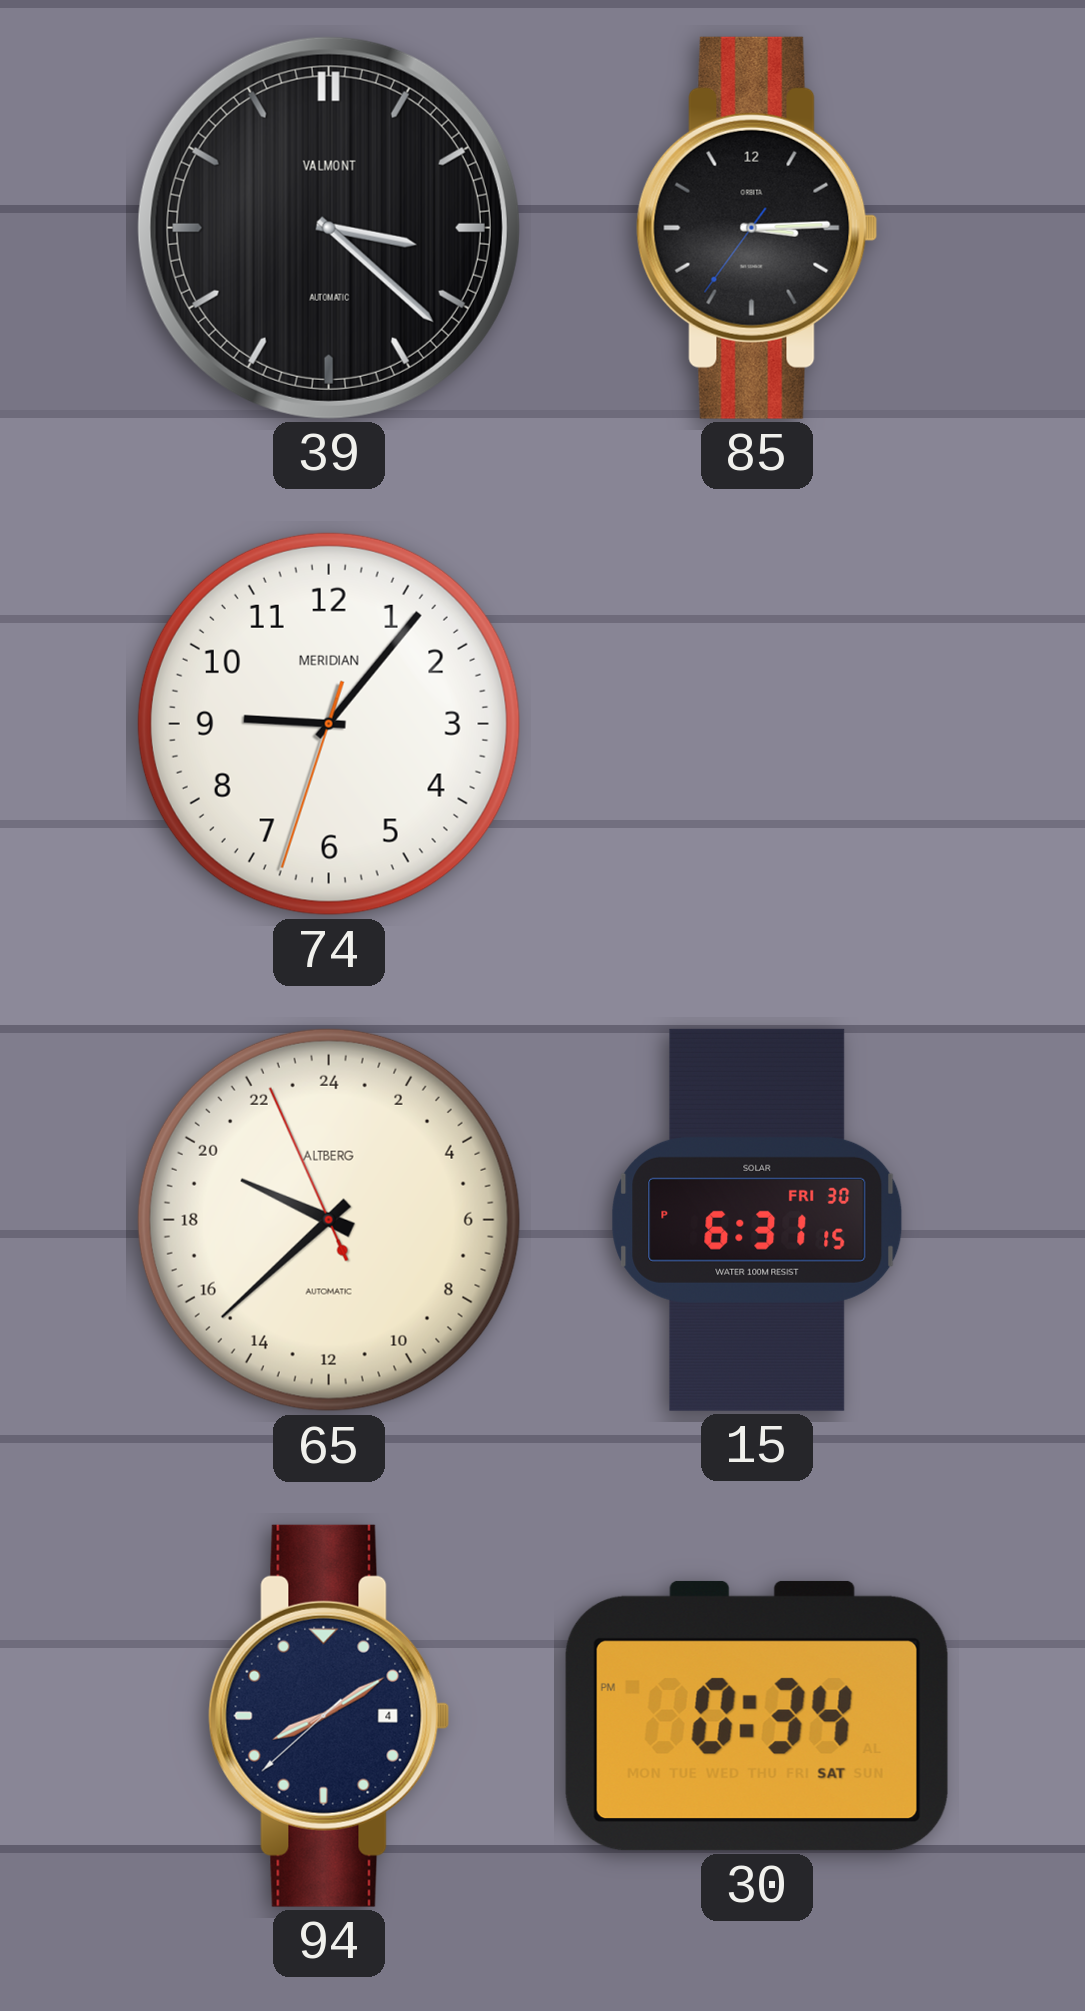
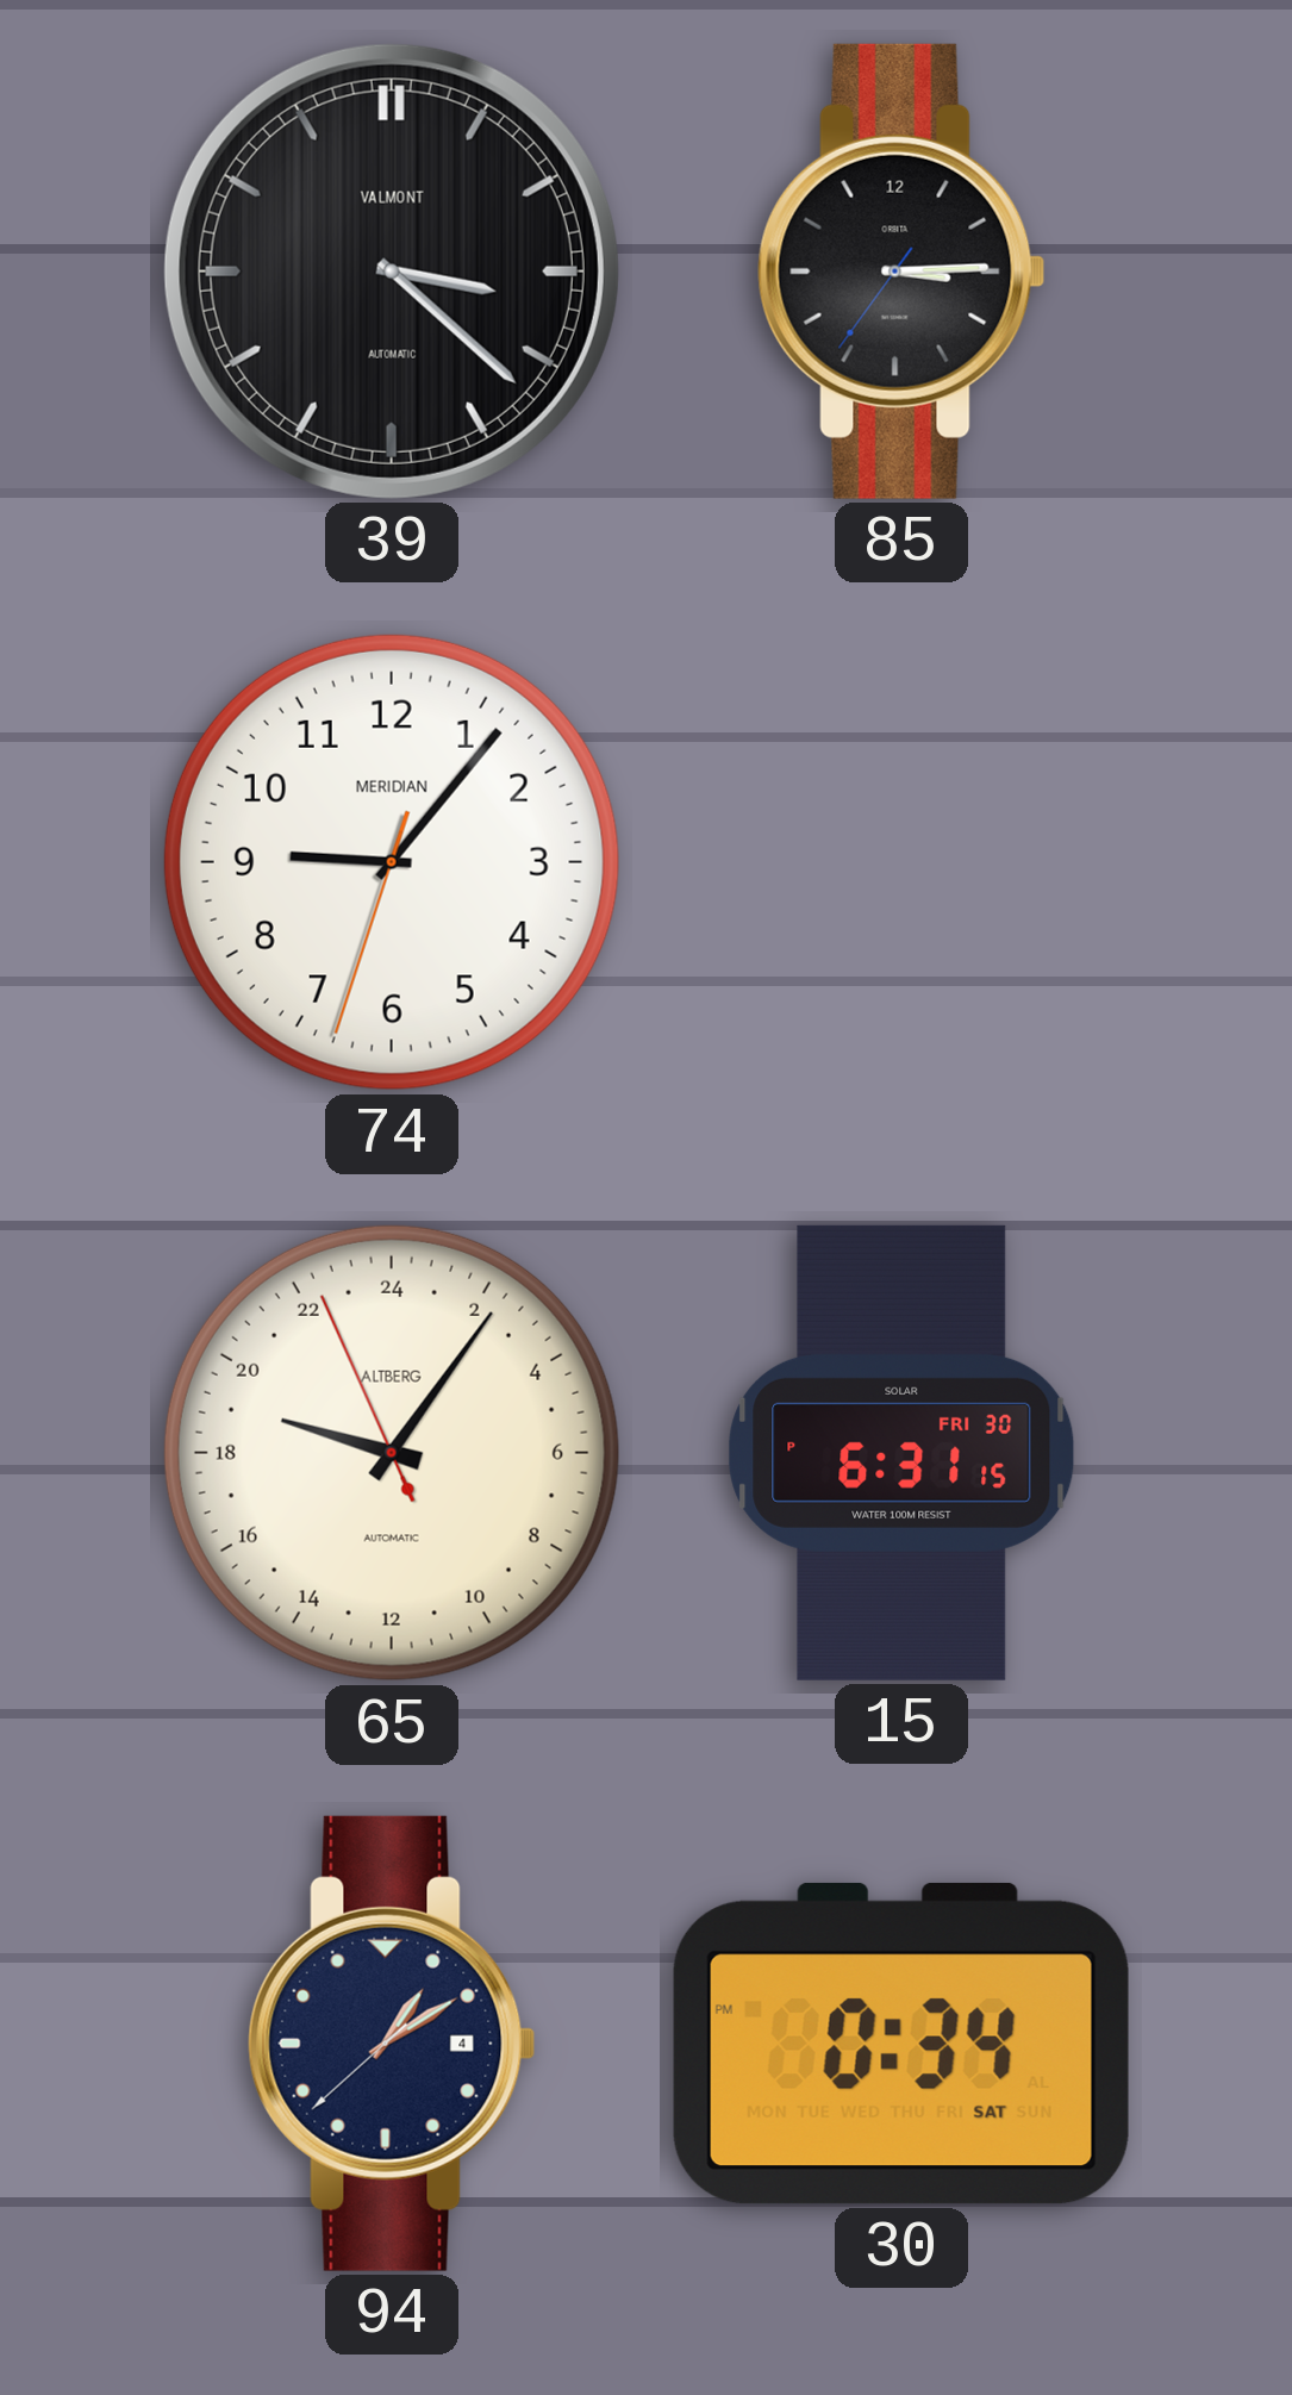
65: 19:37 -> 19:05
94: 8:09 -> 1:09
